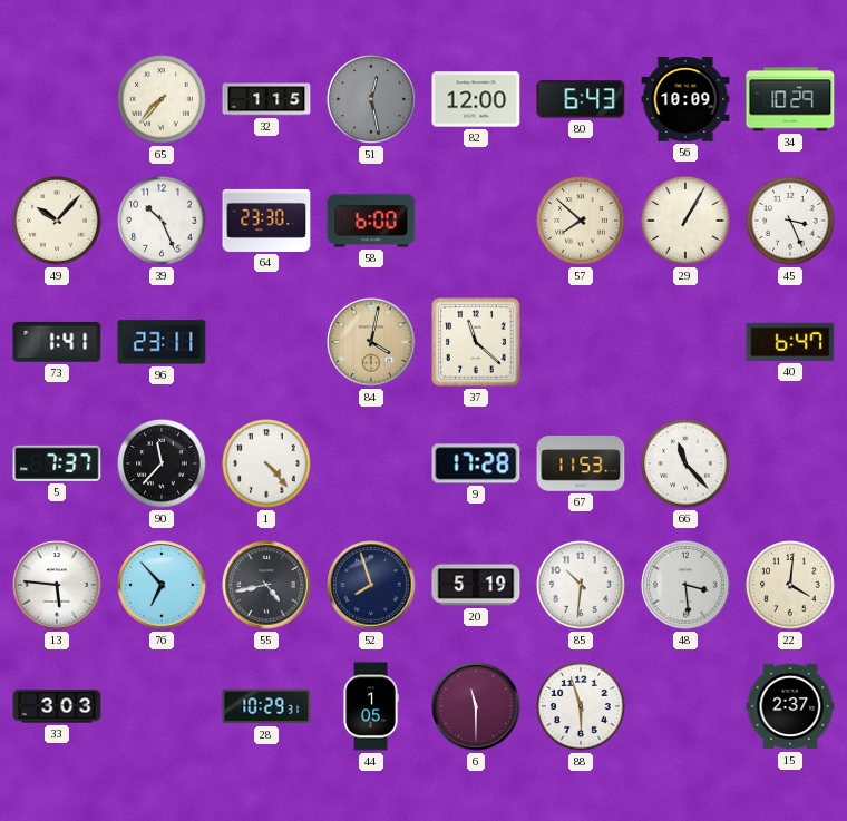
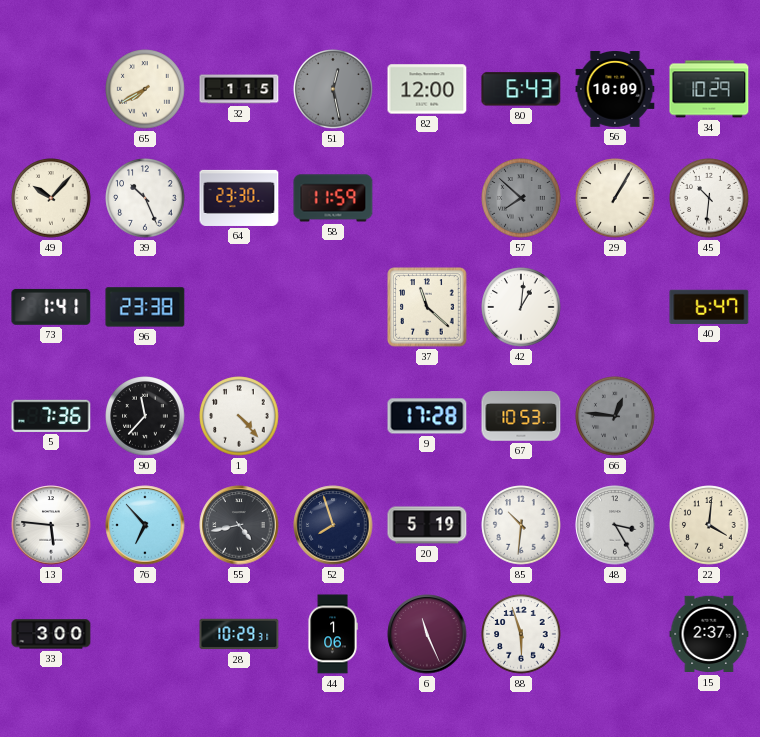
65: 7:37 -> 7:40
58: 6:00 -> 11:59
57 dial: cream -> grey
45: 3:26 -> 10:31
96: 23:11 -> 23:38
84: 4:02 -> none
42: none -> 1:01
5: 7:37 -> 7:36
67: 11:53 -> 10:53
66: 11:23 -> 12:46
66 dial: white -> grey
48: 3:29 -> 3:25
33: 3:03 -> 3:00
44: 1:05 -> 1:06
6: 11:30 -> 11:26
